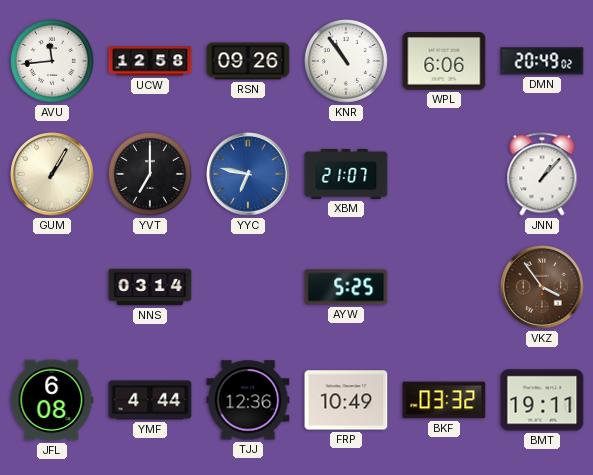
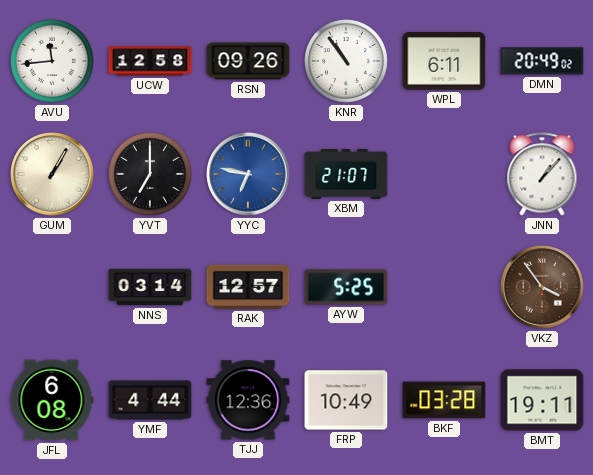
WPL: 6:06 -> 6:11
RAK: none -> 12:57
BKF: 03:32 -> 03:28
